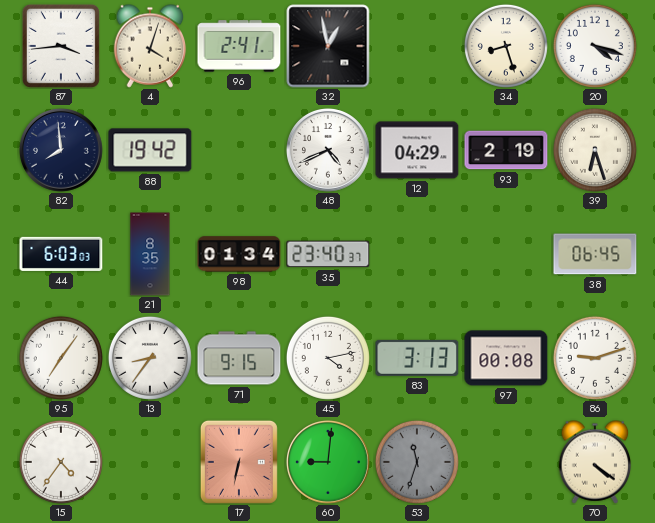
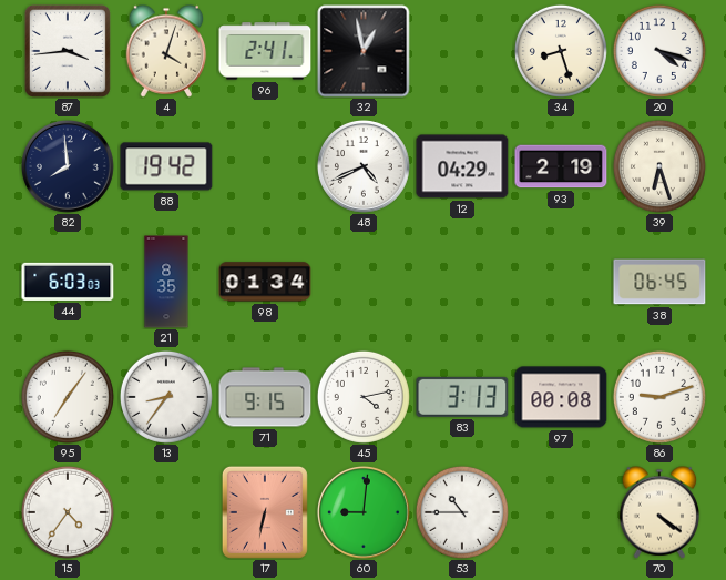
35: 23:40 -> none
53: 11:33 -> 10:45
53 dial: grey -> white
